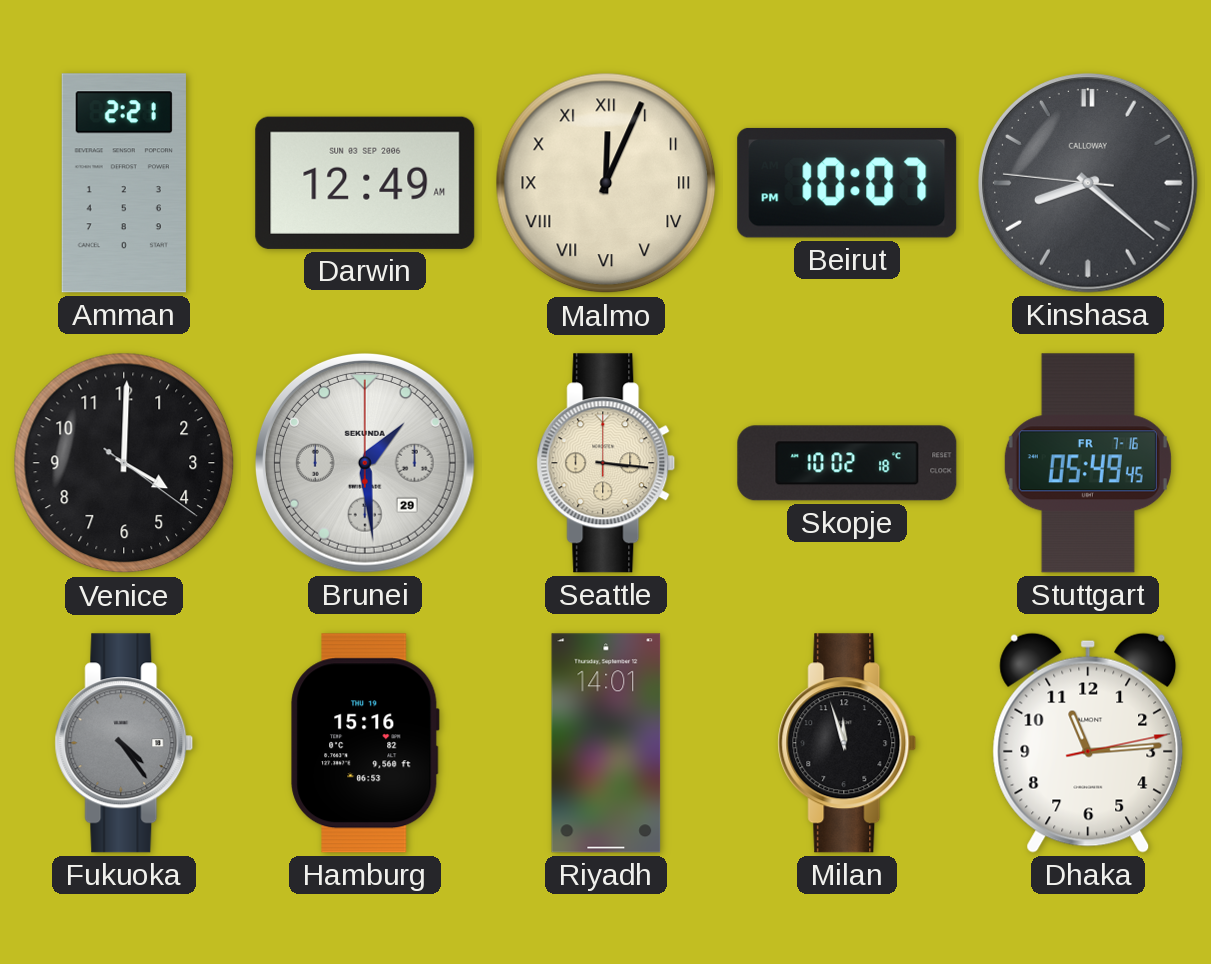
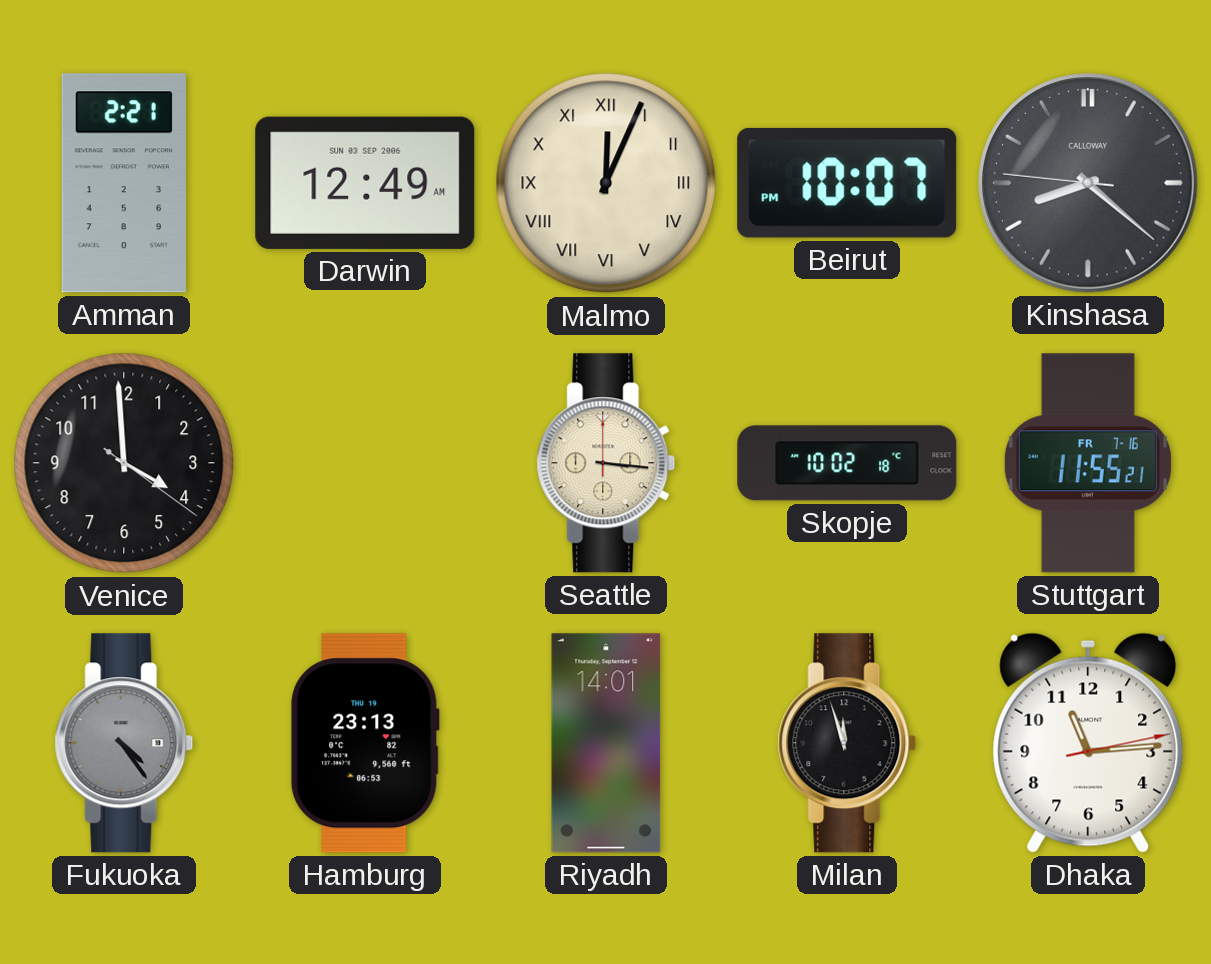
Venice: 4:00 -> 3:59
Brunei: 1:29 -> none
Stuttgart: 05:49 -> 11:55
Hamburg: 15:16 -> 23:13
